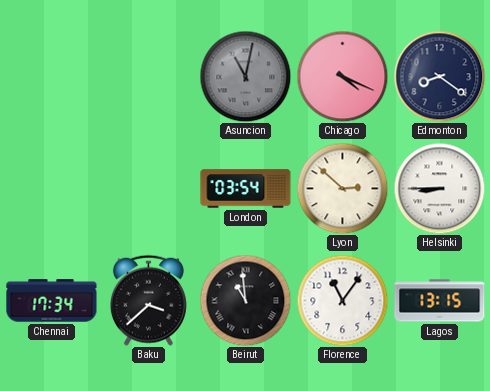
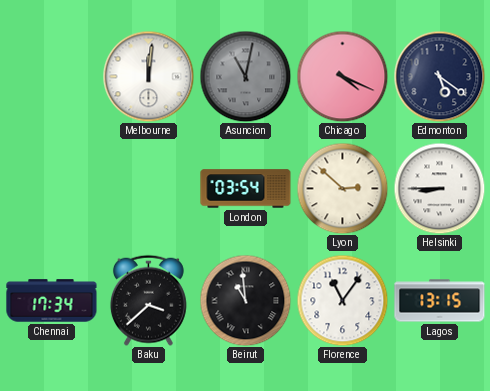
Melbourne: none -> 12:01
Edmonton: 8:21 -> 5:21
